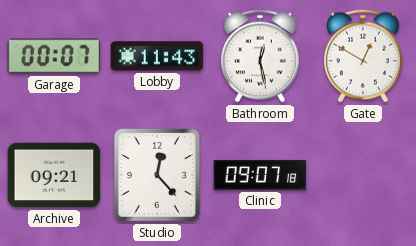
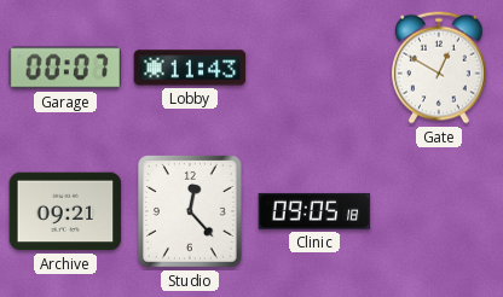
Bathroom: 12:28 -> none
Clinic: 09:07 -> 09:05
